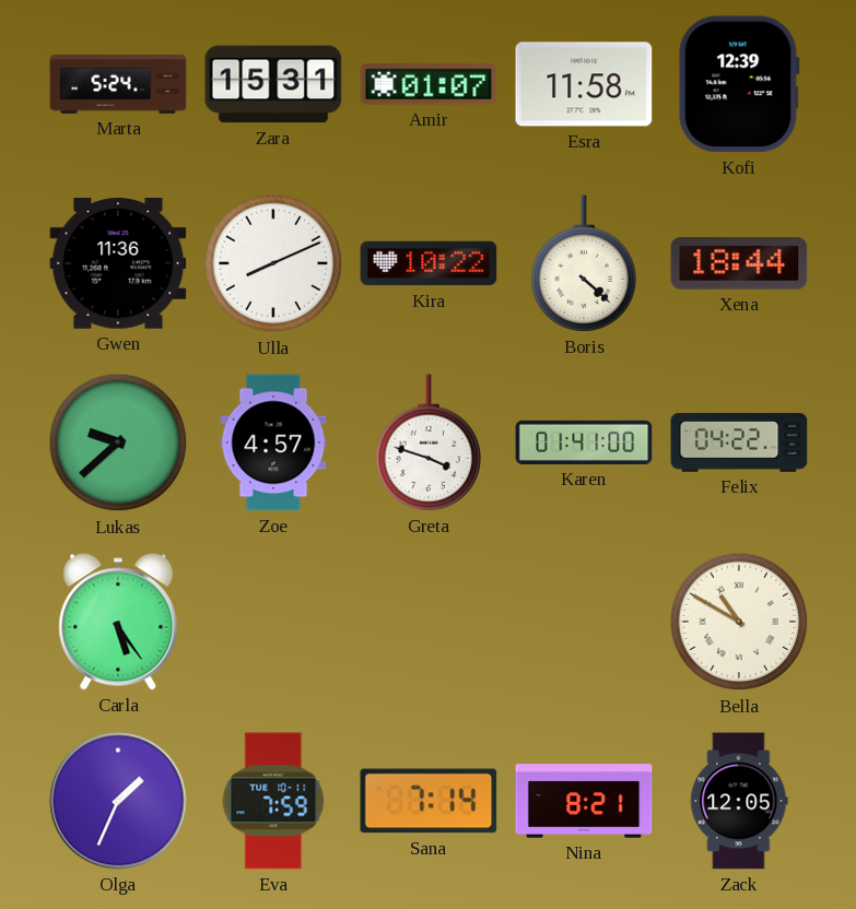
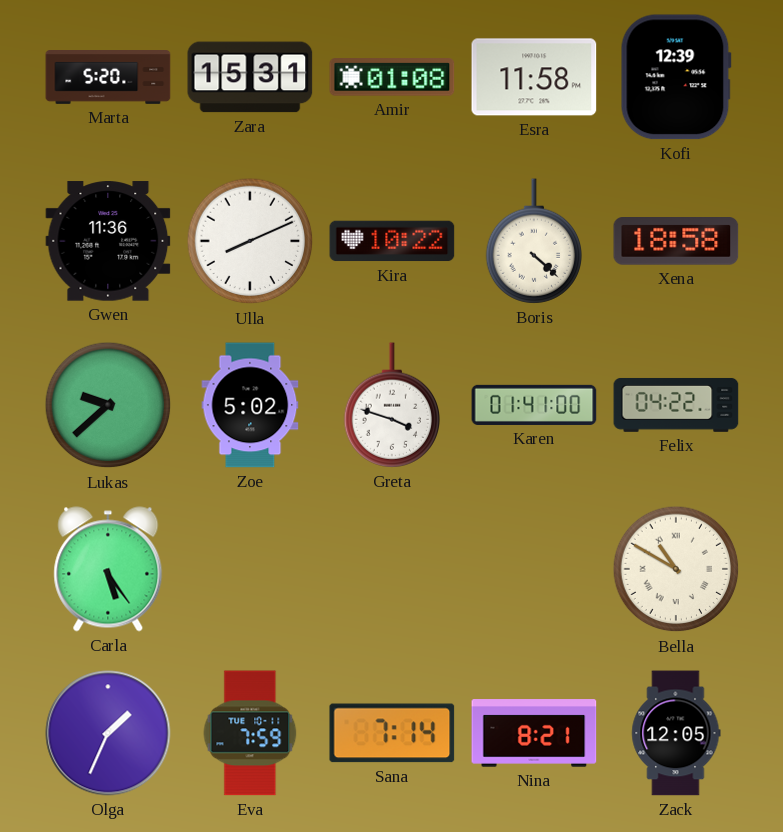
Marta: 5:24 -> 5:20
Amir: 01:07 -> 01:08
Xena: 18:44 -> 18:58
Zoe: 4:57 -> 5:02
